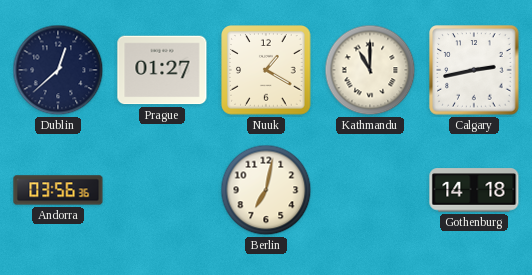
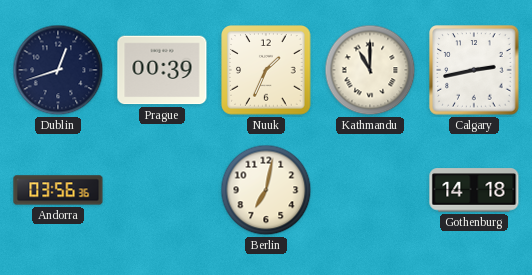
Dublin: 12:38 -> 12:42
Prague: 01:27 -> 00:39
Nuuk: 1:20 -> 1:34
